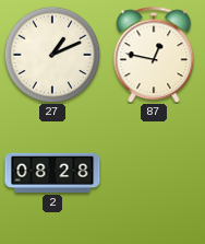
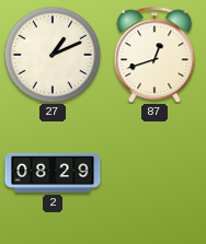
87: 12:47 -> 12:42
2: 08:28 -> 08:29
